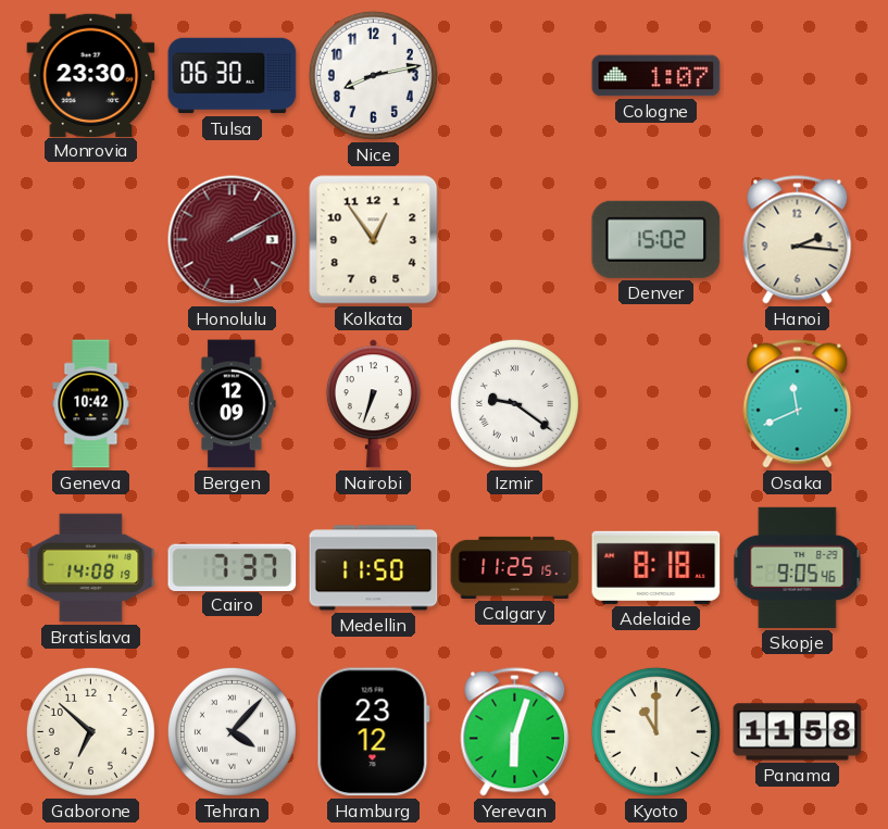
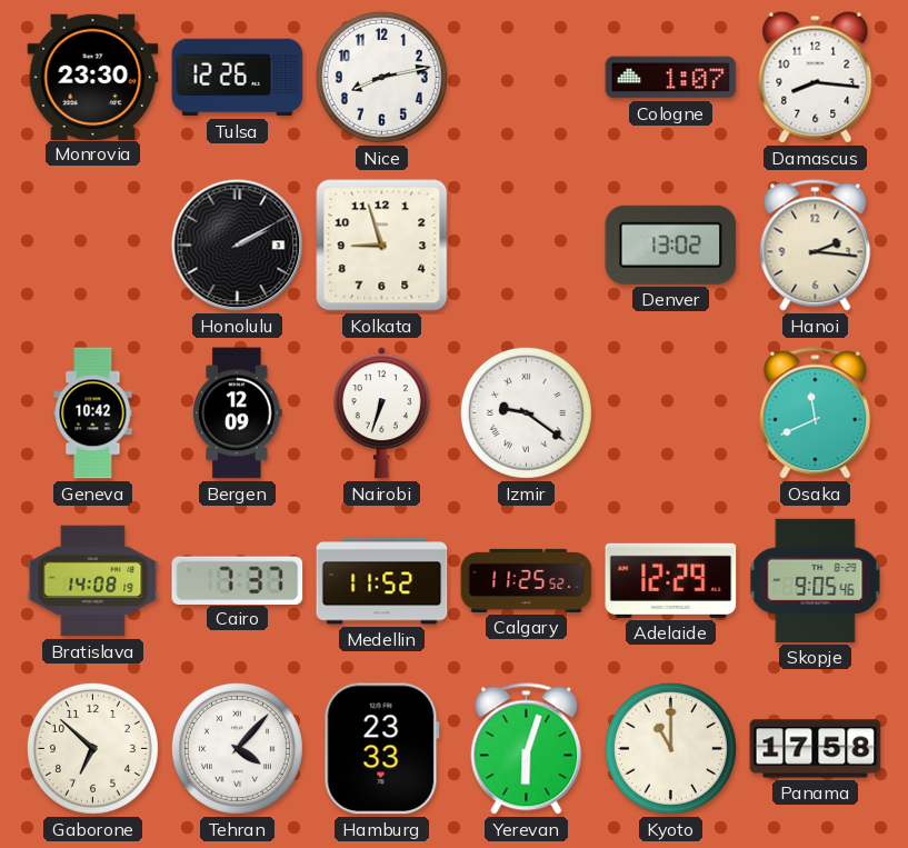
Tulsa: 06:30 -> 12:26
Damascus: none -> 8:16
Honolulu dial: burgundy -> black
Kolkata: 12:54 -> 8:57
Denver: 15:02 -> 13:02
Medellin: 11:50 -> 11:52
Calgary: 11:25:15 -> 11:25:52
Adelaide: 8:18 -> 12:29
Hamburg: 23:12 -> 23:33
Panama: 11:58 -> 17:58
